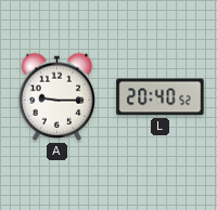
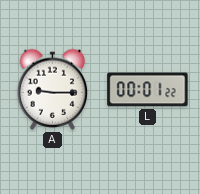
L: 20:40 -> 00:01
